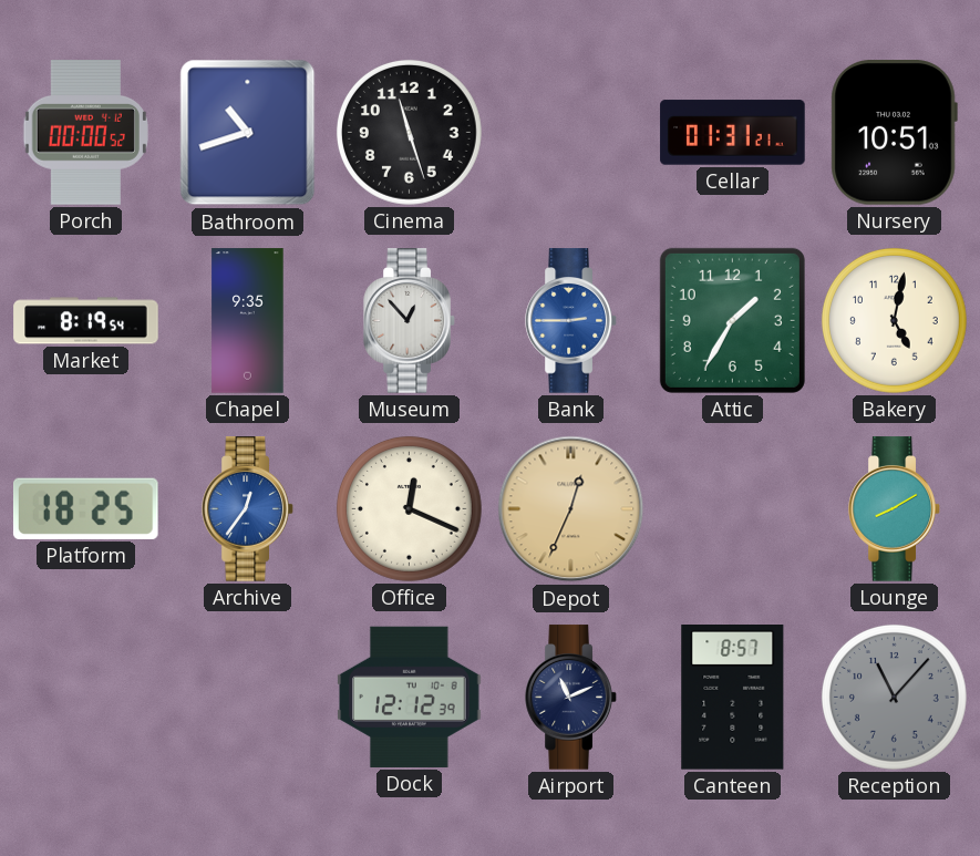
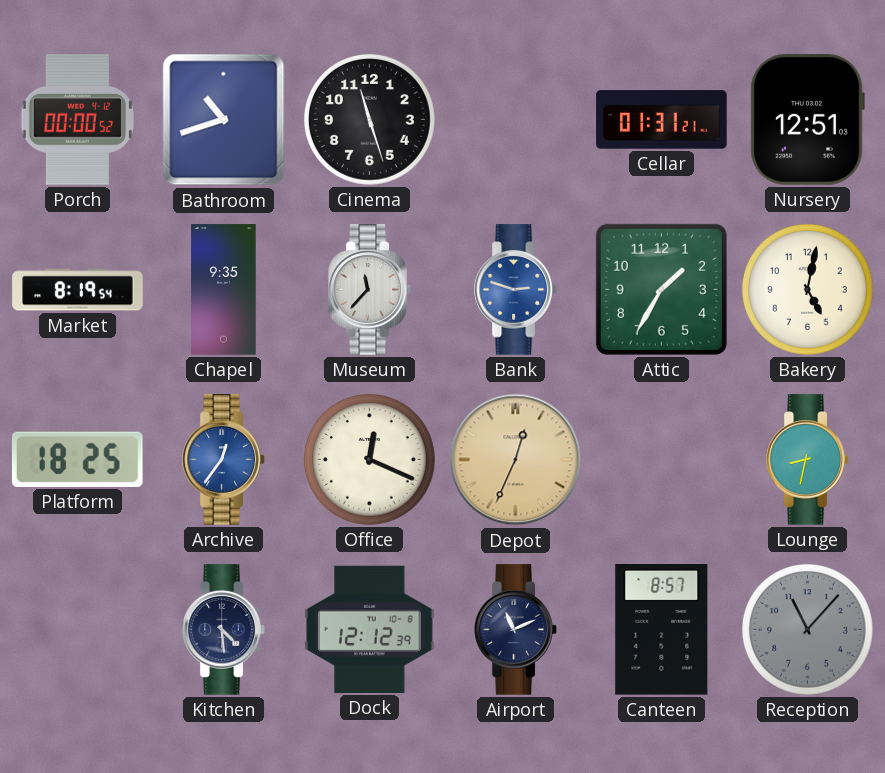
Nursery: 10:51 -> 12:51
Museum: 12:53 -> 11:37
Bank: 2:45 -> 2:48
Lounge: 8:10 -> 8:32
Kitchen: none -> 4:29
